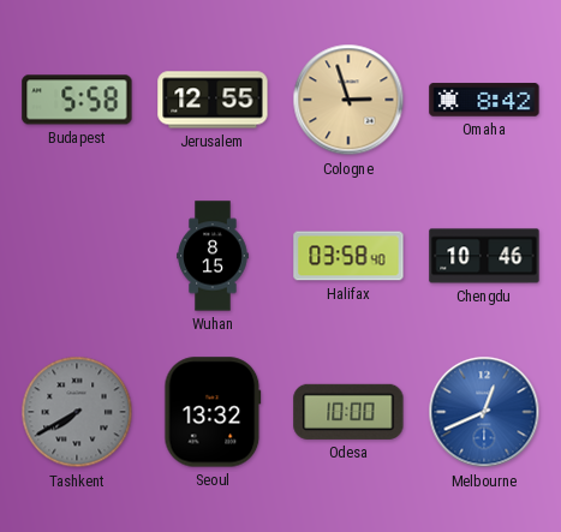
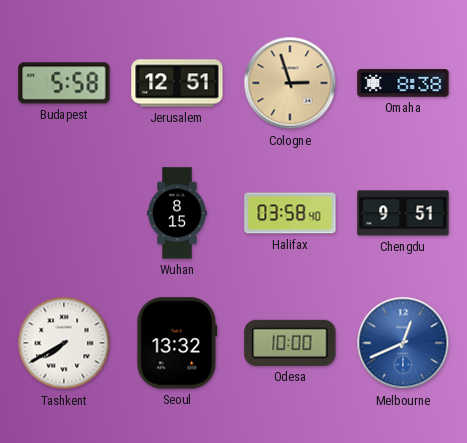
Jerusalem: 12:55 -> 12:51
Omaha: 8:42 -> 8:38
Chengdu: 10:46 -> 9:51
Tashkent dial: grey -> white
